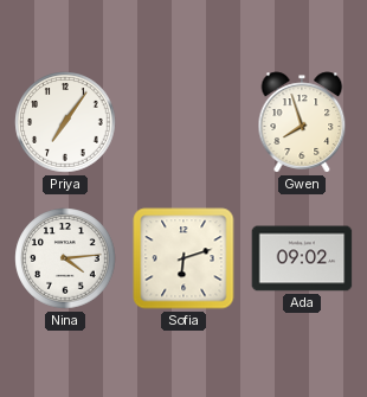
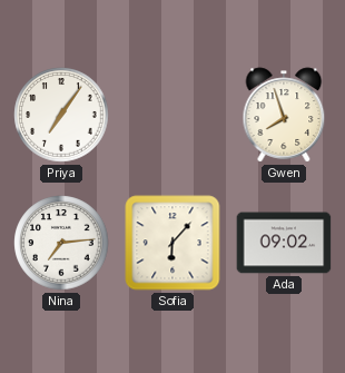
Nina: 4:14 -> 7:14
Sofia: 6:12 -> 6:07
